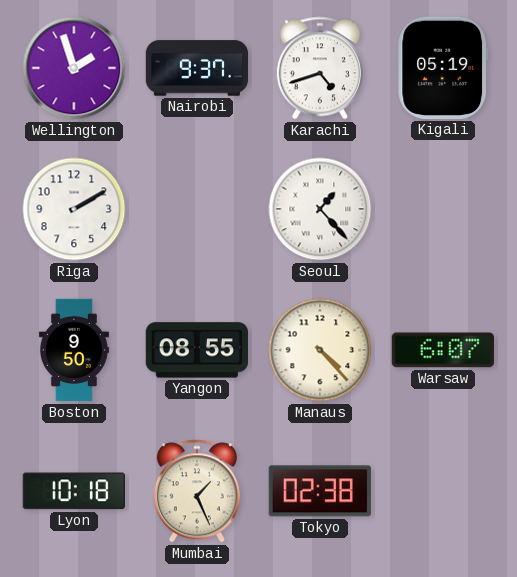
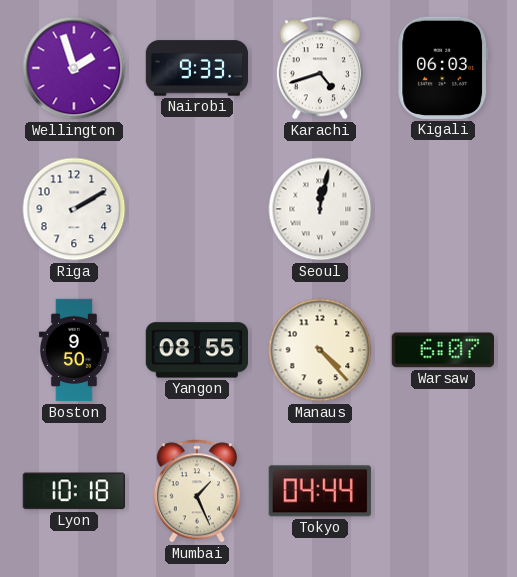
Nairobi: 9:37 -> 9:33
Kigali: 05:19 -> 06:03
Seoul: 1:23 -> 12:02
Tokyo: 02:38 -> 04:44
